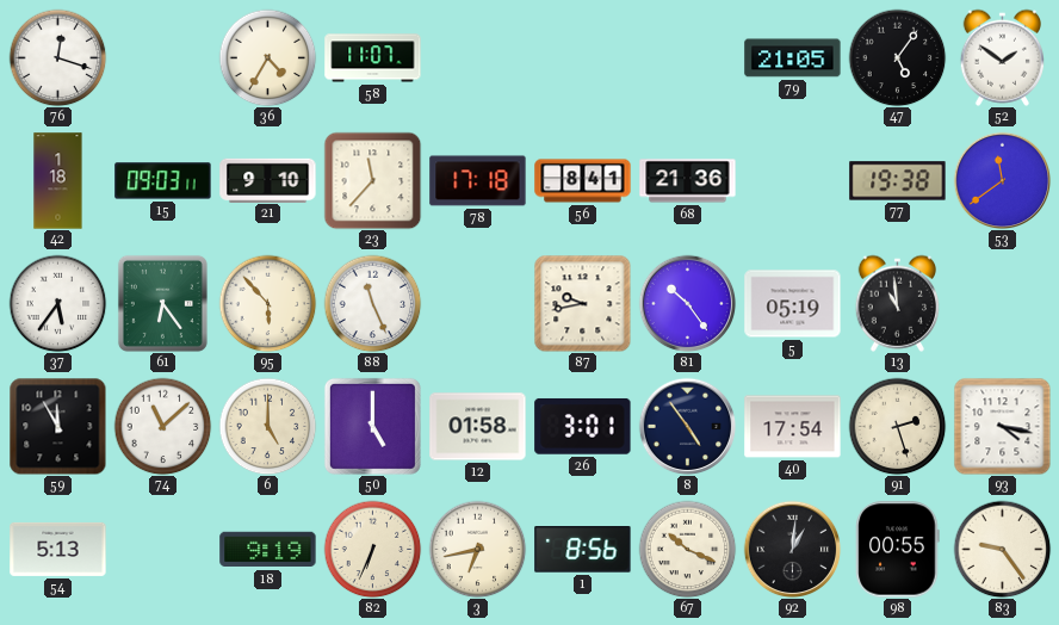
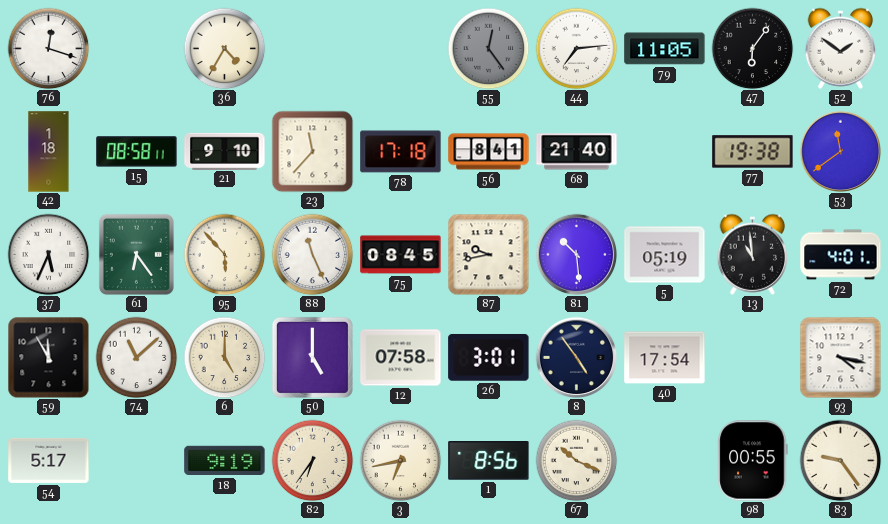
58: 11:07 -> none
55: none -> 12:24
44: none -> 7:14
79: 21:05 -> 11:05
47: 5:06 -> 6:06
15: 09:03 -> 08:58
68: 21:36 -> 21:40
37: 5:36 -> 5:34
75: none -> 08:45
81: 10:24 -> 10:29
72: none -> 4:01
12: 01:58 -> 07:58
91: 2:27 -> none
54: 5:13 -> 5:17
82: 6:34 -> 6:36
92: 1:01 -> none
